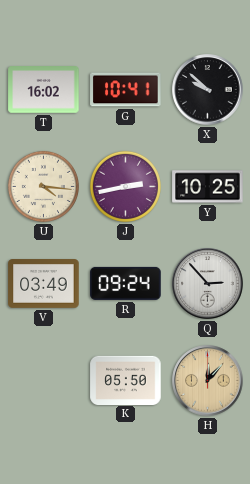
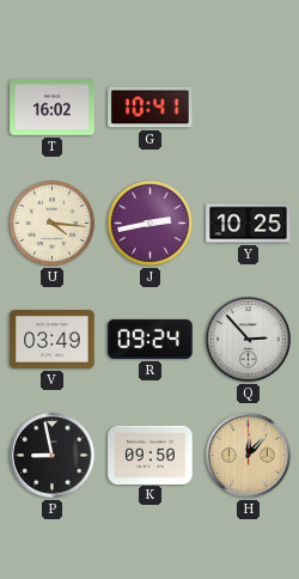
X: 9:52 -> none
P: none -> 8:58
K: 05:50 -> 09:50
